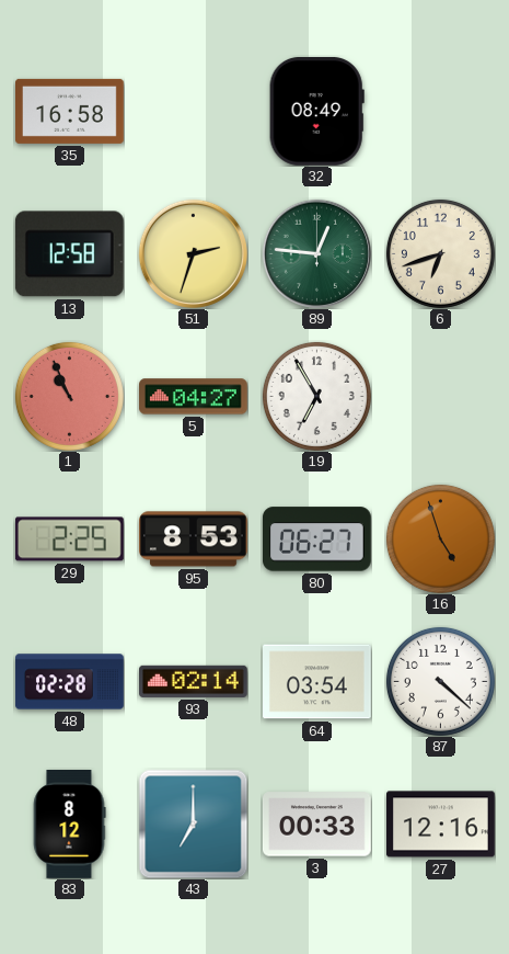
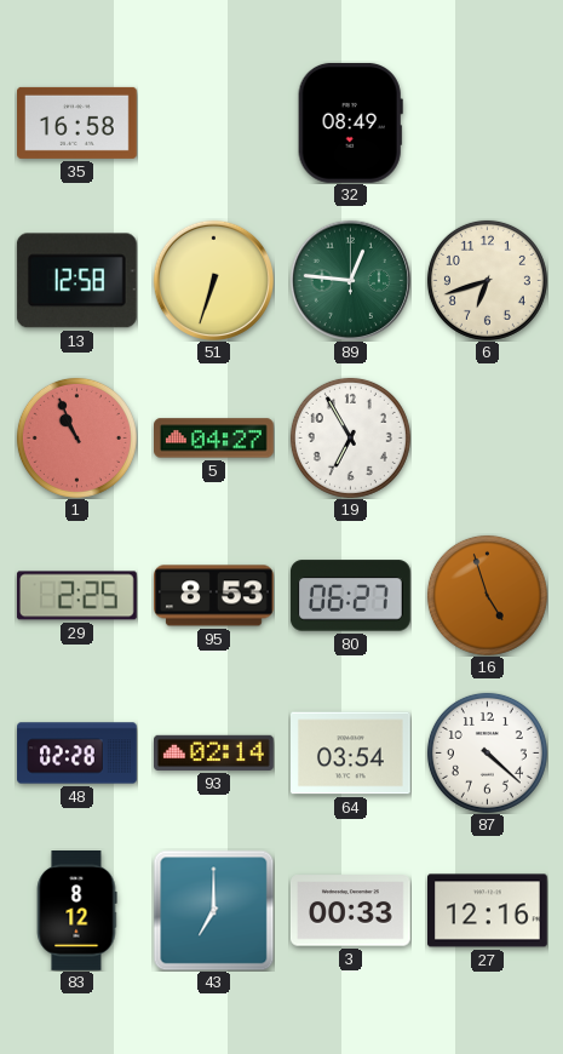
51: 2:33 -> 6:33
